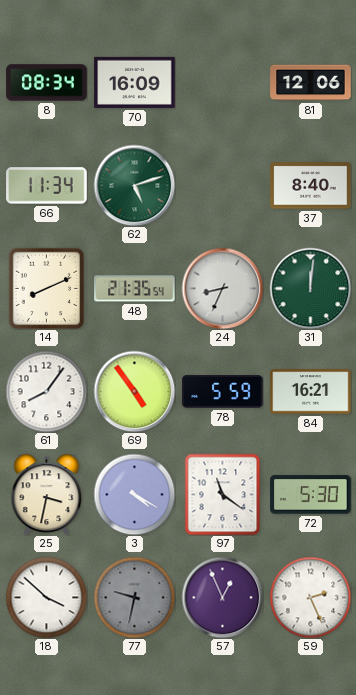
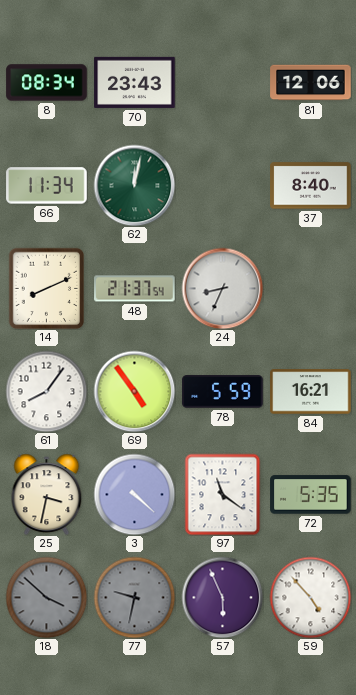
70: 16:09 -> 23:43
62: 5:12 -> 12:02
48: 21:35 -> 21:37
31: 12:01 -> none
3: 4:20 -> 4:22
72: 5:30 -> 5:35
18 dial: white -> grey
57: 12:56 -> 5:56
59: 2:26 -> 4:53
